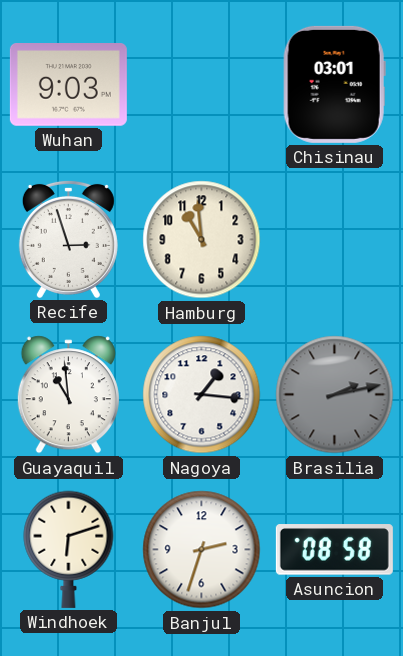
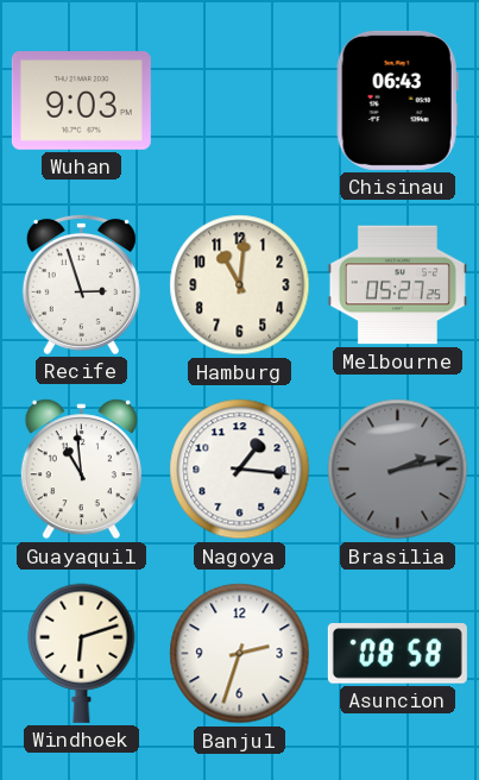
Chisinau: 03:01 -> 06:43
Hamburg: 10:59 -> 11:01
Melbourne: none -> 05:27
